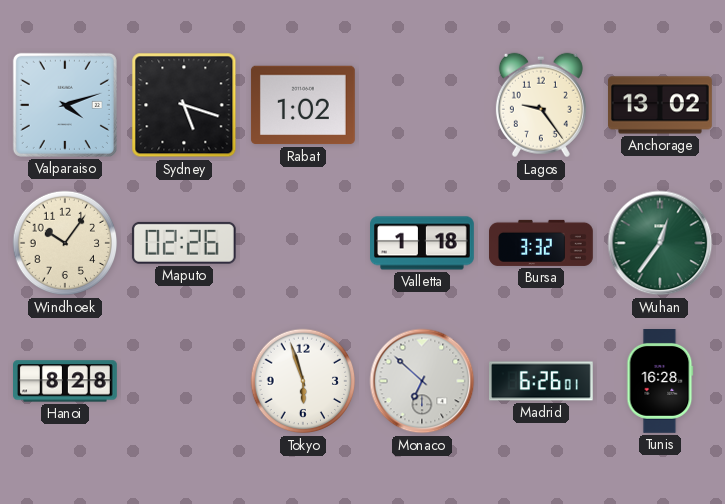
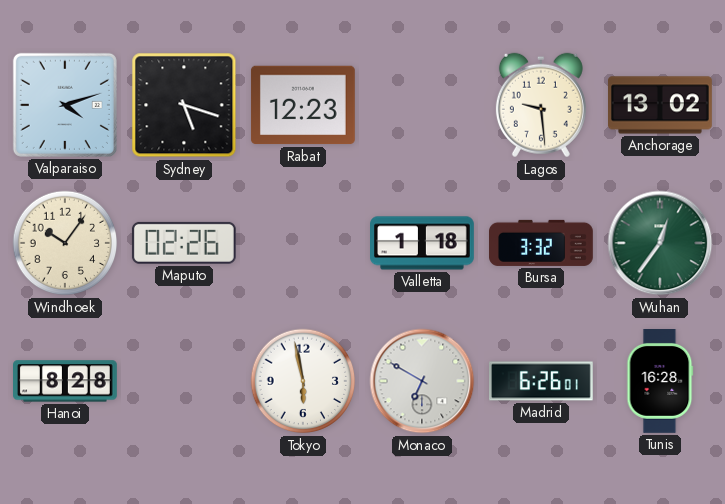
Rabat: 1:02 -> 12:23
Lagos: 9:24 -> 9:29
Tokyo: 5:57 -> 5:58
Monaco: 6:52 -> 6:50
